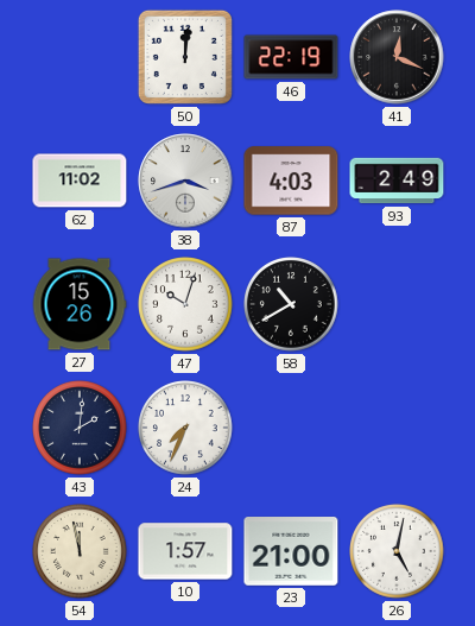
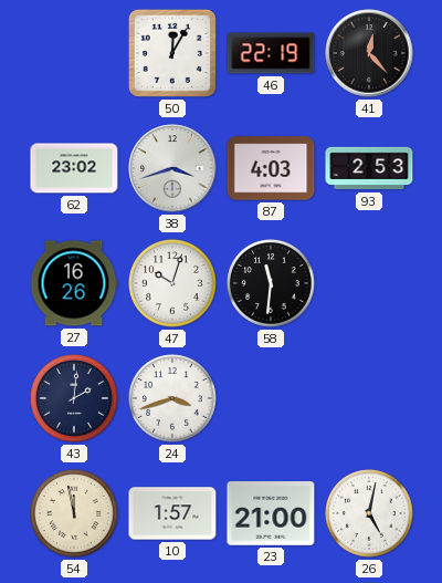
50: 12:01 -> 12:05
41: 12:19 -> 12:23
62: 11:02 -> 23:02
93: 2:49 -> 2:53
27: 15:26 -> 16:26
58: 10:40 -> 11:31
24: 7:34 -> 3:42
